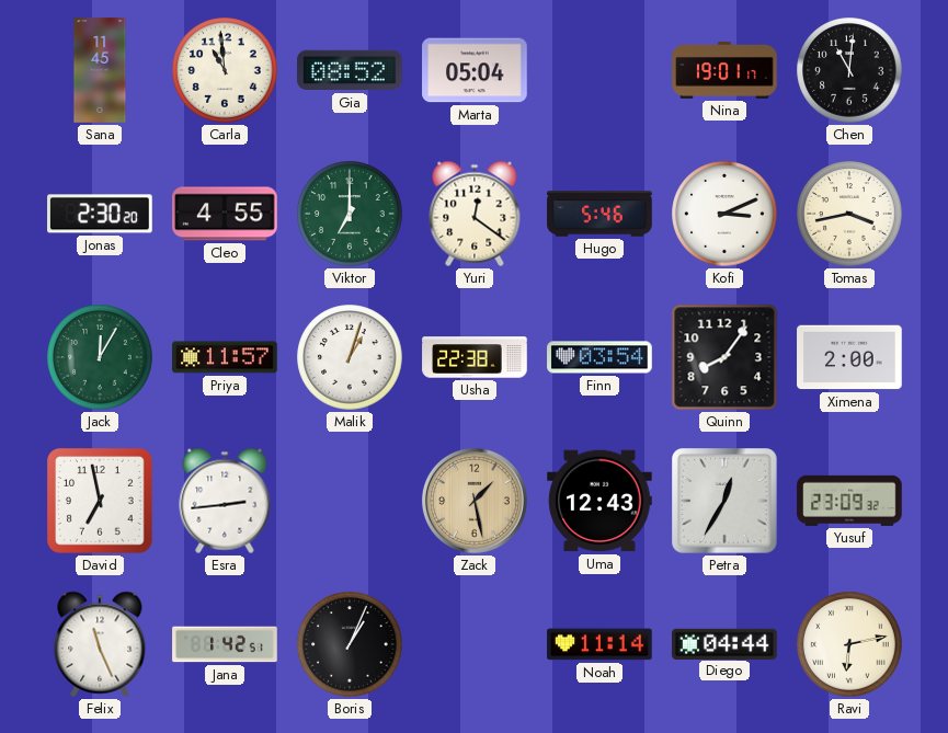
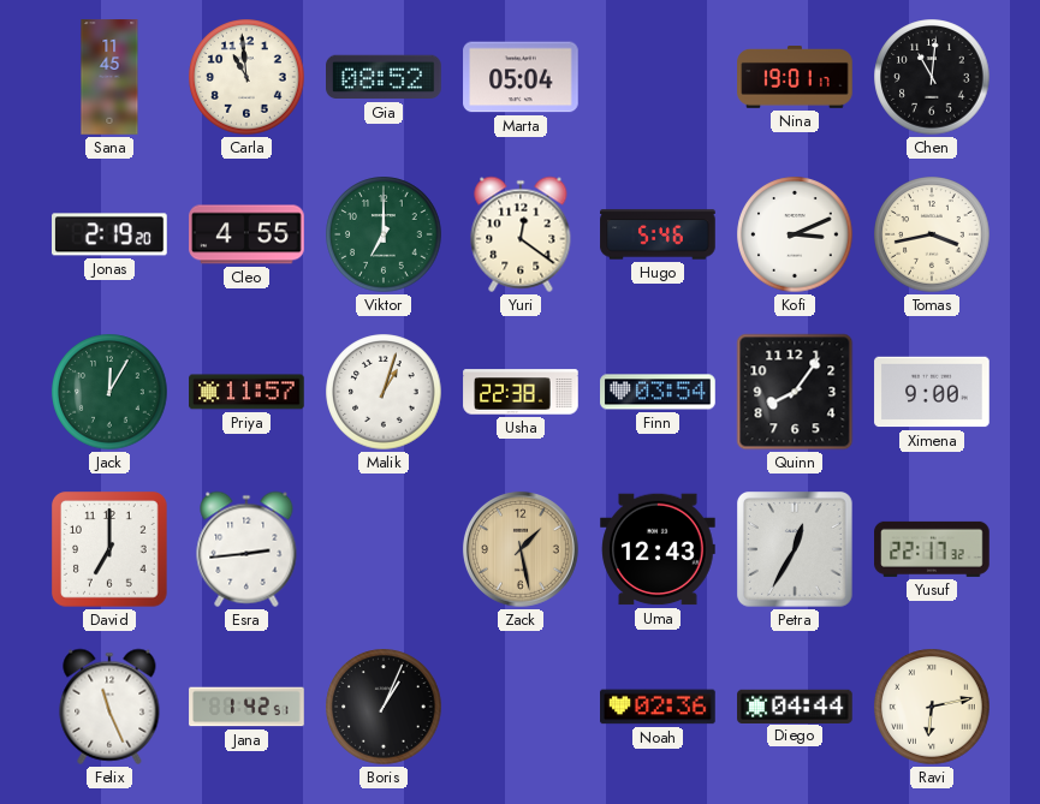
Jonas: 2:30 -> 2:19
Ximena: 2:00 -> 9:00
David: 6:58 -> 7:00
Yusuf: 23:09 -> 22:17
Noah: 11:14 -> 02:36
